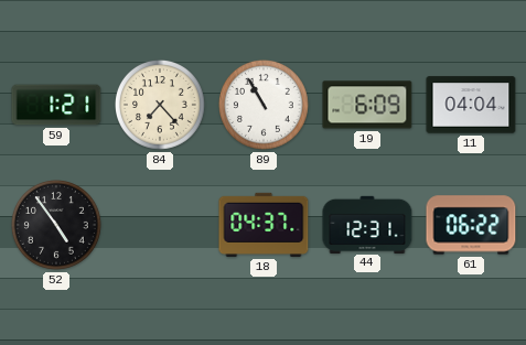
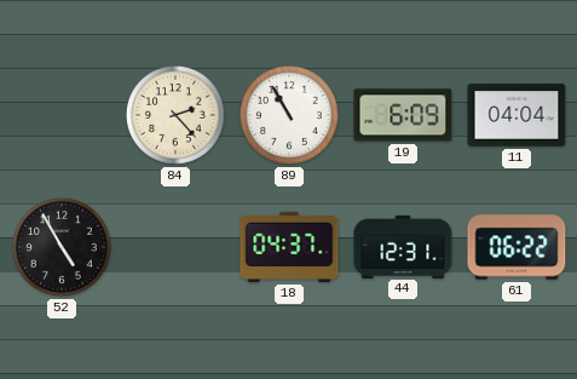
59: 1:21 -> none
84: 7:23 -> 2:23
52: 4:54 -> 4:55
